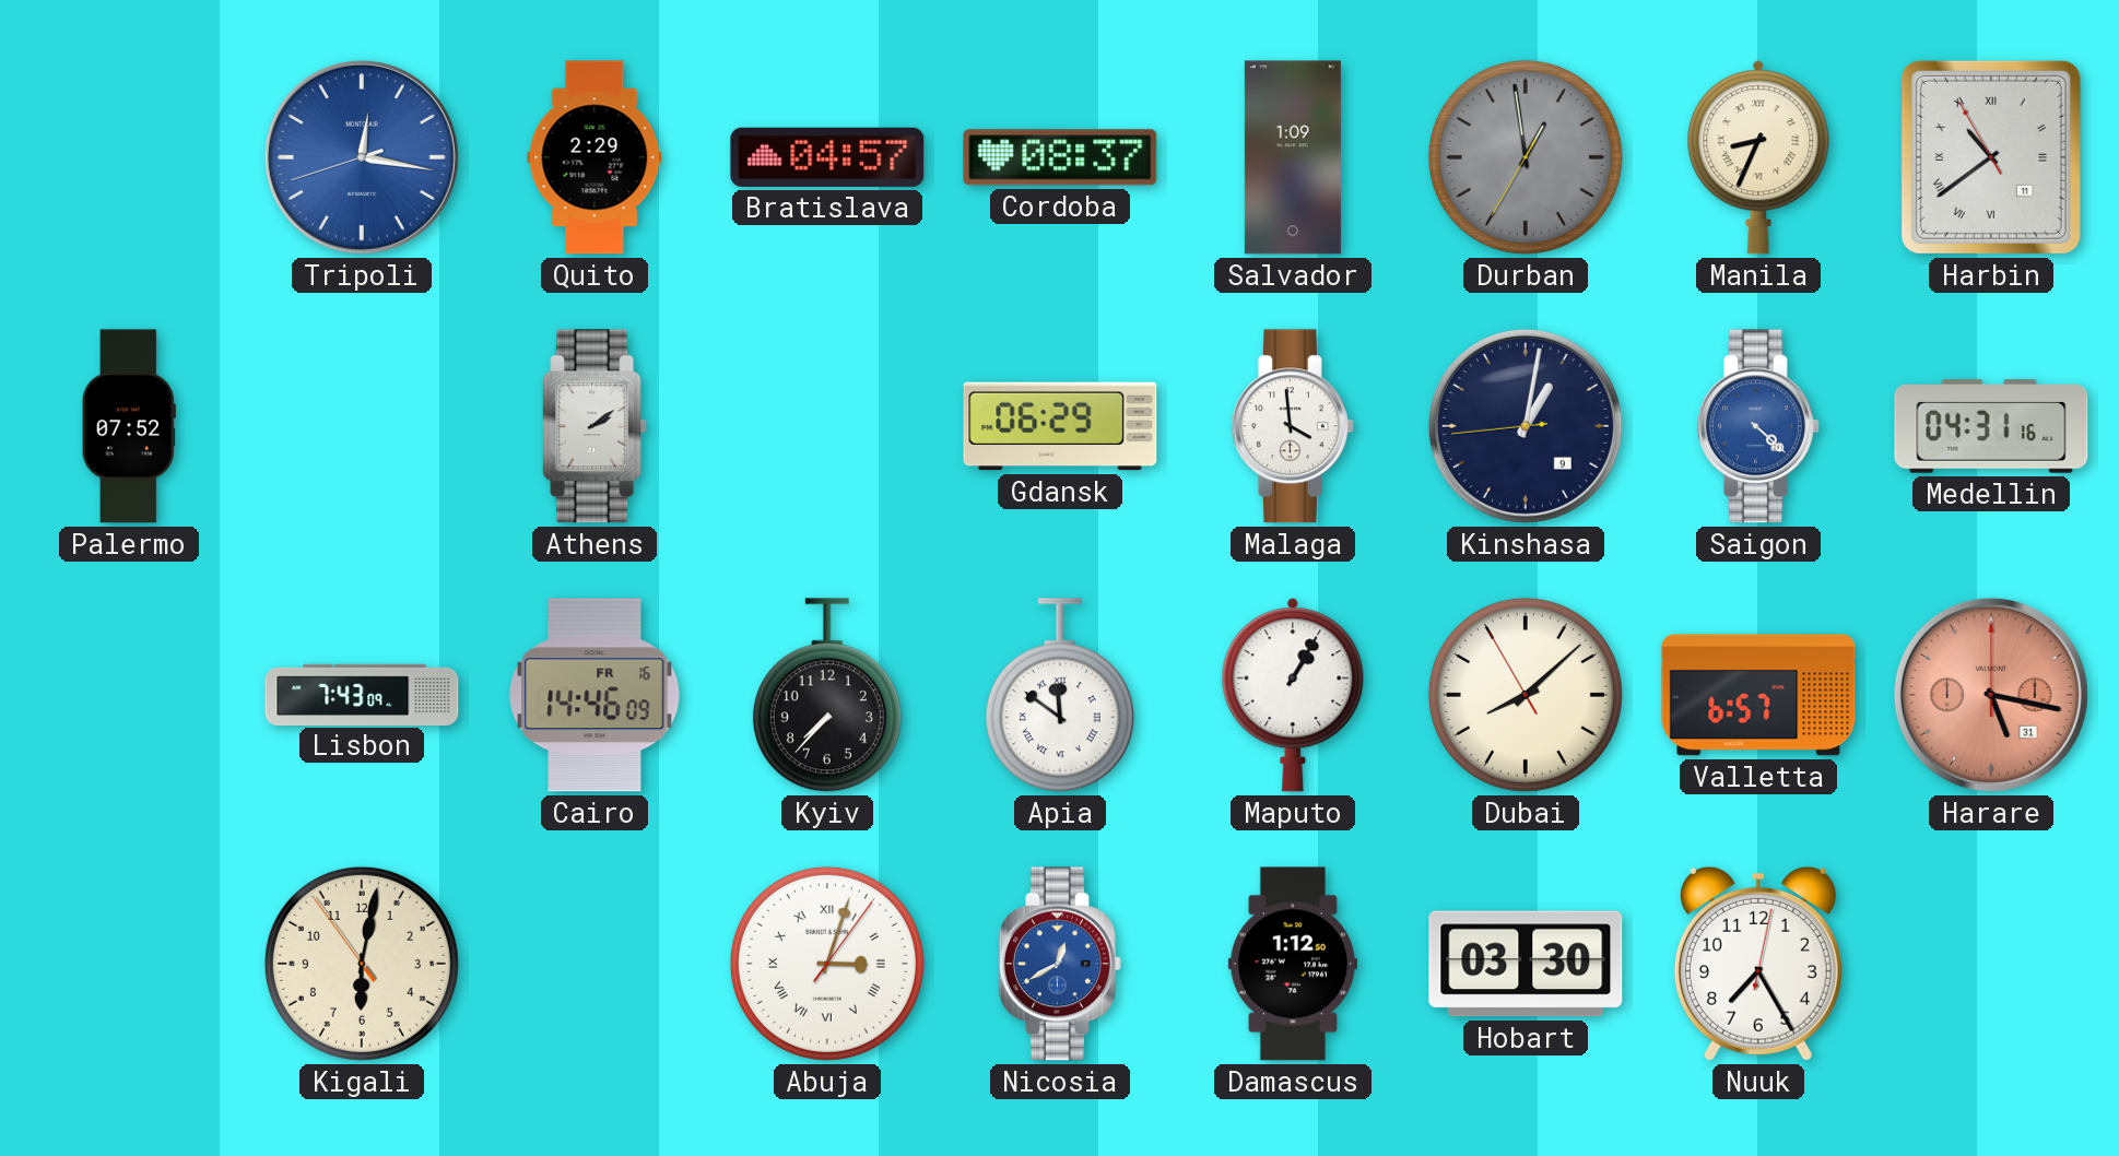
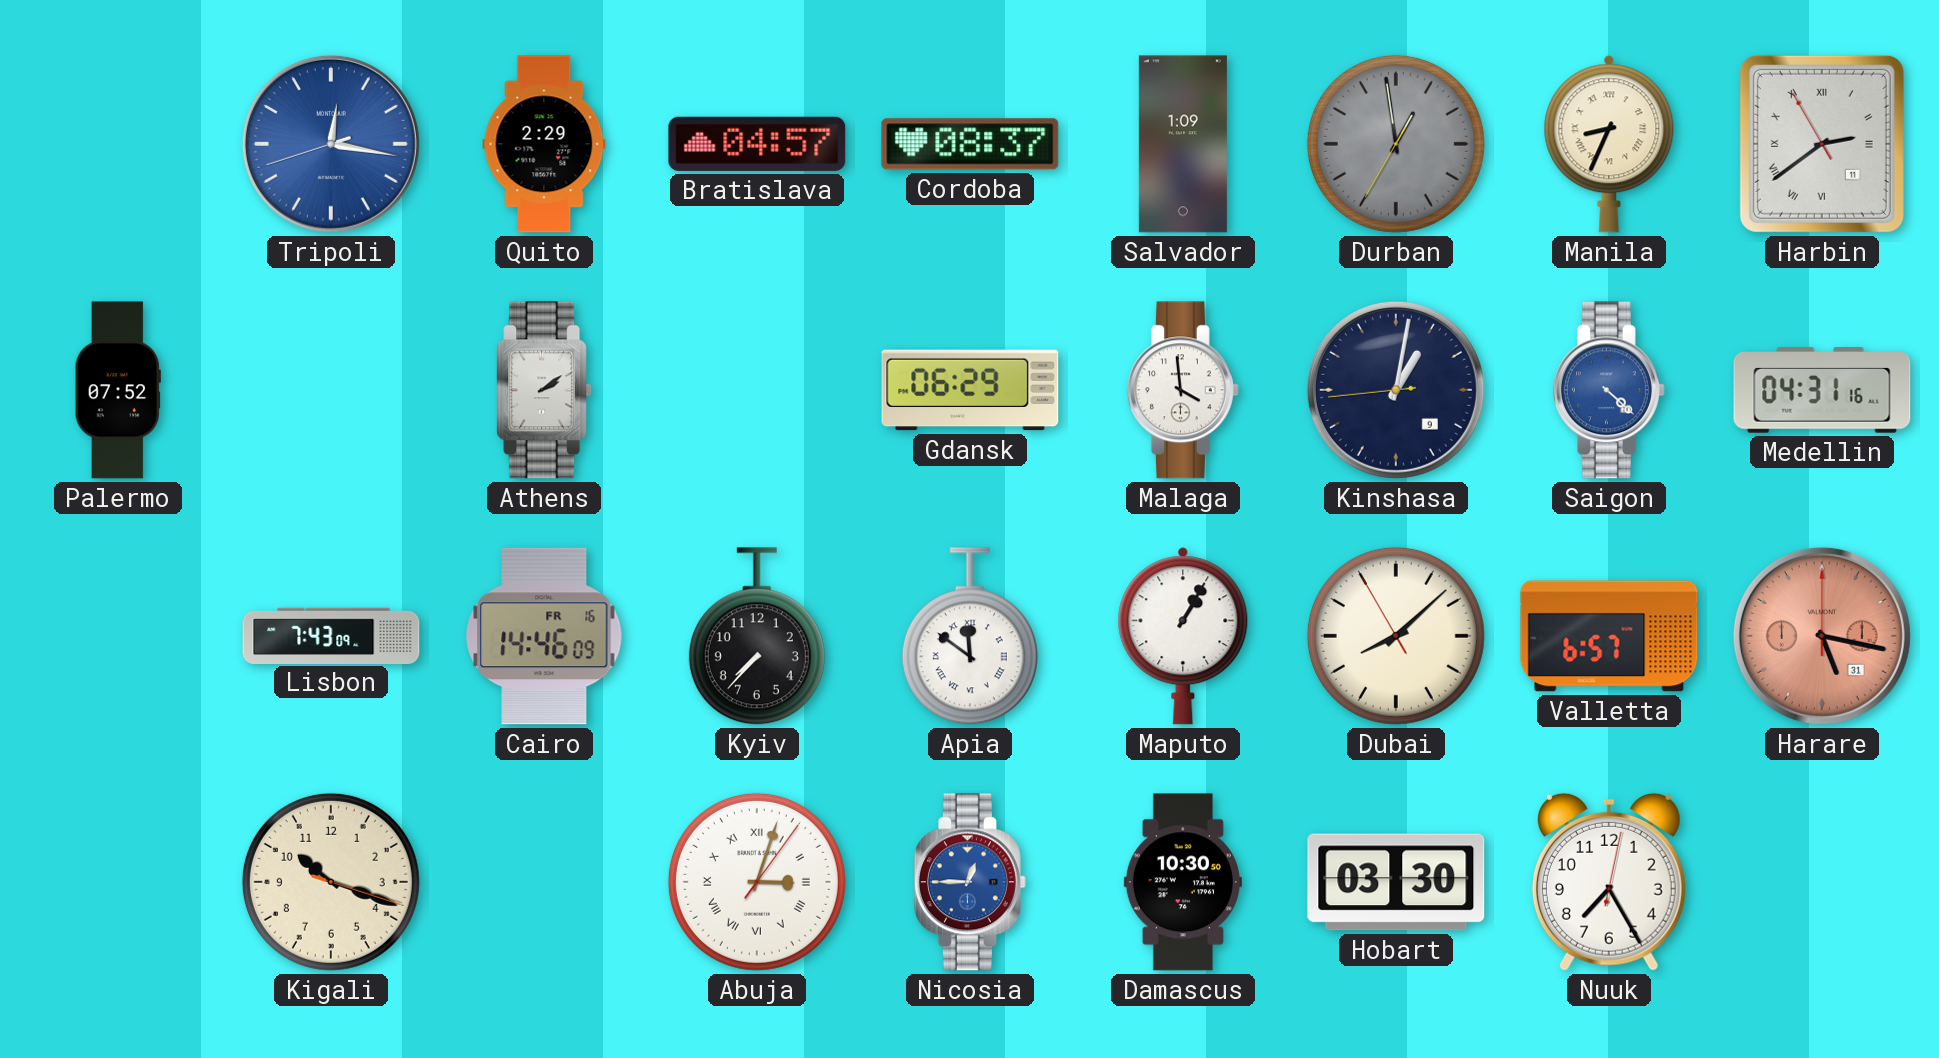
Harbin: 10:38 -> 2:38
Kigali: 6:01 -> 10:18
Nicosia: 12:40 -> 12:45
Damascus: 1:12 -> 10:30
